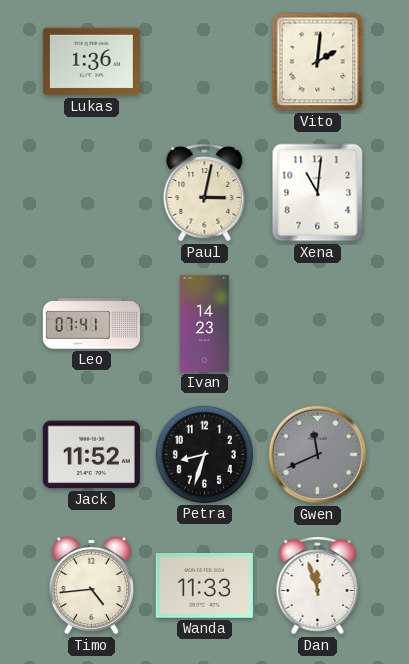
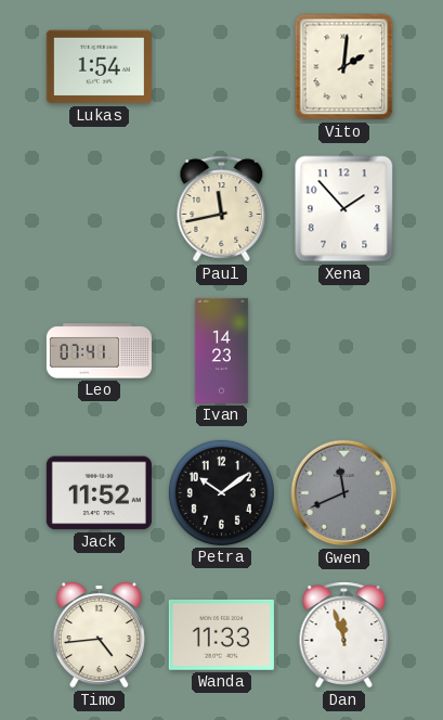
Lukas: 1:36 -> 1:54
Paul: 3:02 -> 11:43
Xena: 11:01 -> 1:53
Petra: 8:33 -> 10:09
